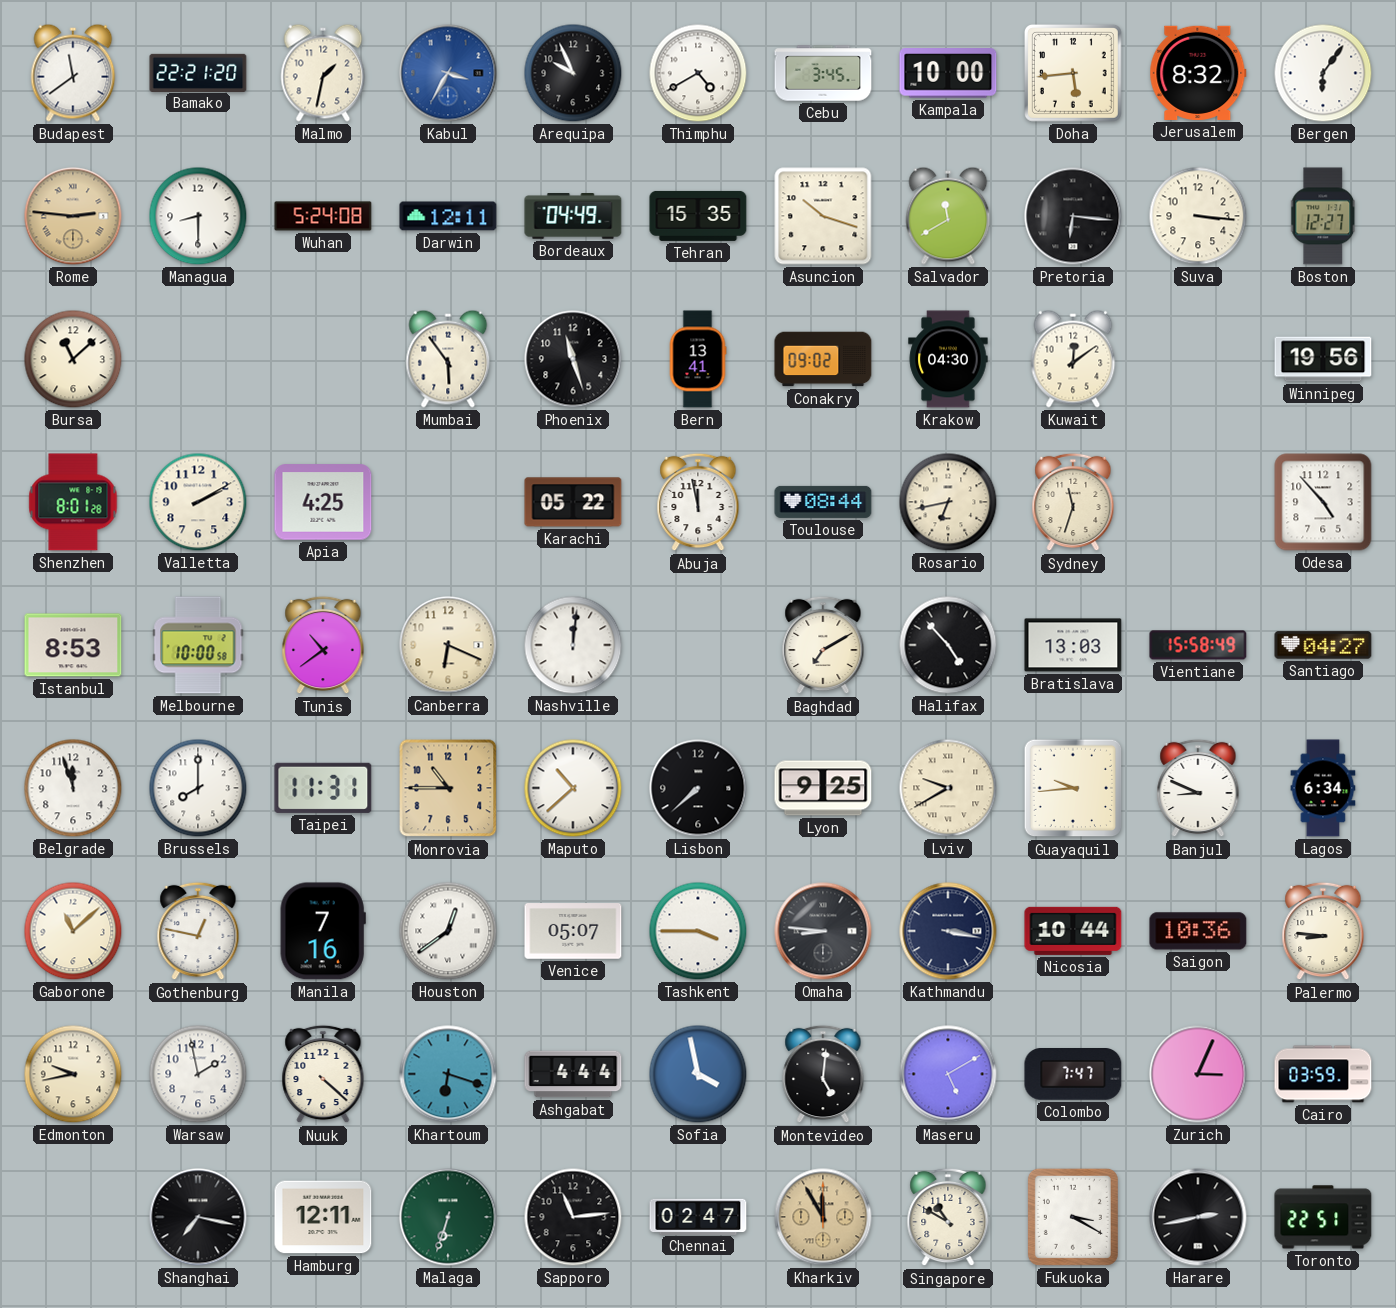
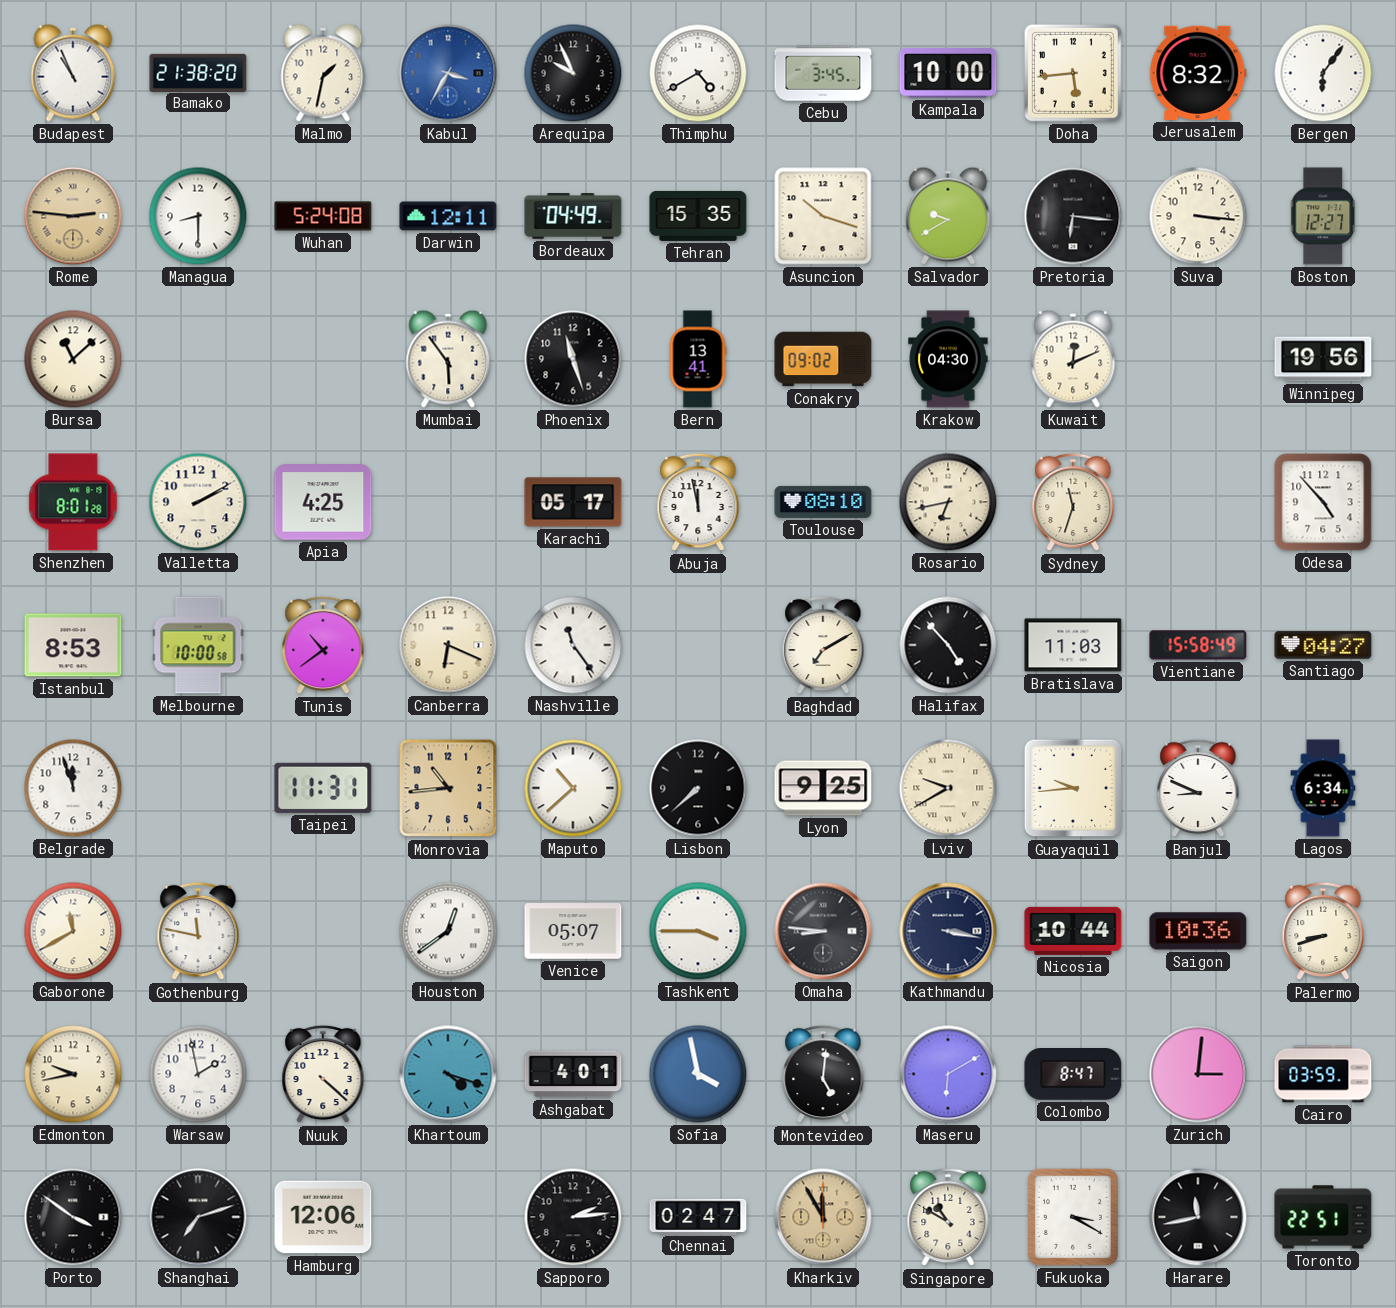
Budapest: 11:39 -> 10:56
Bamako: 22:21 -> 21:38
Salvador: 11:40 -> 9:40
Kuwait: 12:09 -> 12:11
Karachi: 05:22 -> 05:17
Toulouse: 08:44 -> 08:10
Nashville: 12:01 -> 11:24
Bratislava: 13:03 -> 11:03
Brussels: 8:00 -> none
Monrovia: 10:45 -> 10:44
Gaborone: 11:08 -> 11:40
Gothenburg: 12:47 -> 11:47
Manila: 7:16 -> none
Palermo: 8:46 -> 8:42
Khartoum: 6:18 -> 4:18
Ashgabat: 4:44 -> 4:01
Maseru: 5:10 -> 6:10
Colombo: 7:47 -> 8:47
Zurich: 3:04 -> 3:01
Porto: none -> 3:51
Shanghai: 7:17 -> 7:12
Hamburg: 12:11 -> 12:06
Malaga: 6:33 -> none
Sapporo: 11:14 -> 2:14
Harare: 2:43 -> 11:43
